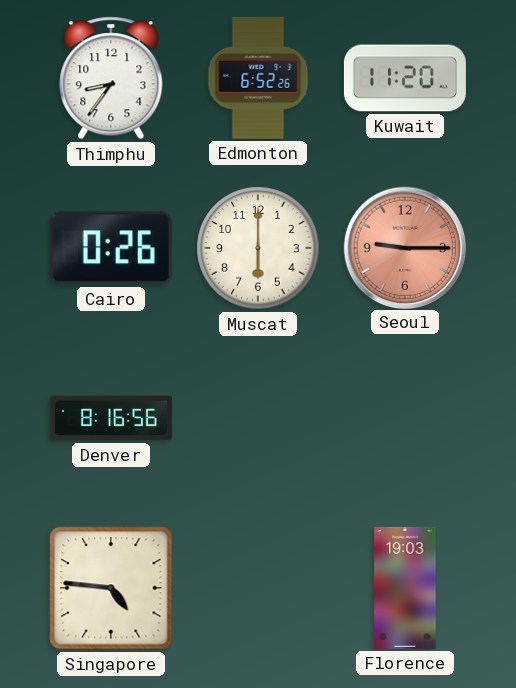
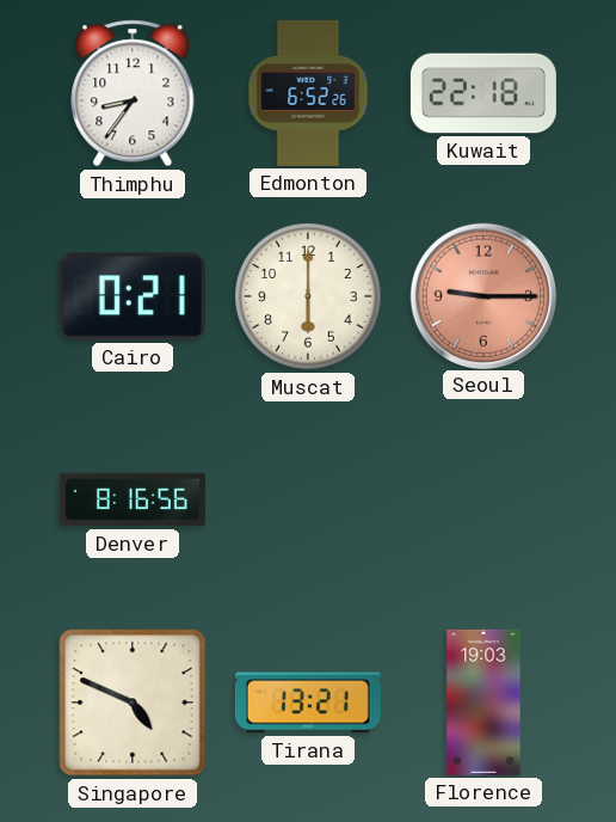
Kuwait: 11:20 -> 22:18
Cairo: 0:26 -> 0:21
Singapore: 4:46 -> 4:49
Tirana: none -> 13:21
